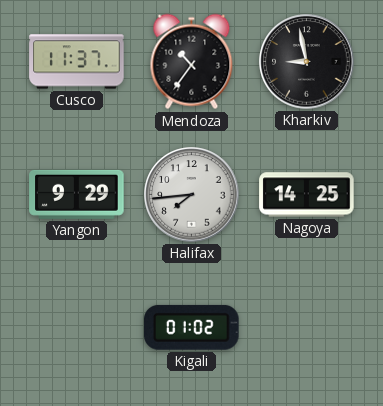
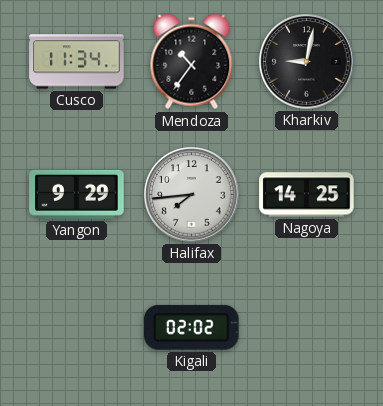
Cusco: 11:37 -> 11:34
Kharkiv: 8:58 -> 9:02
Kigali: 01:02 -> 02:02
